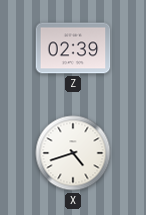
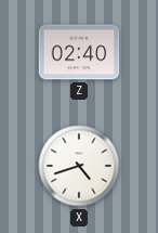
Z: 02:39 -> 02:40
